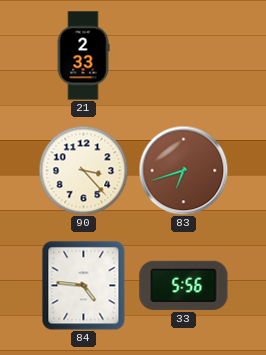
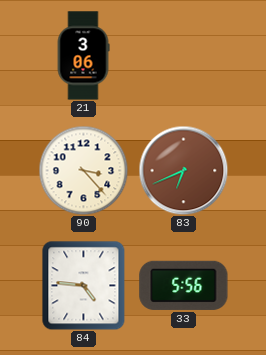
21: 2:33 -> 3:06
83: 6:42 -> 6:41
